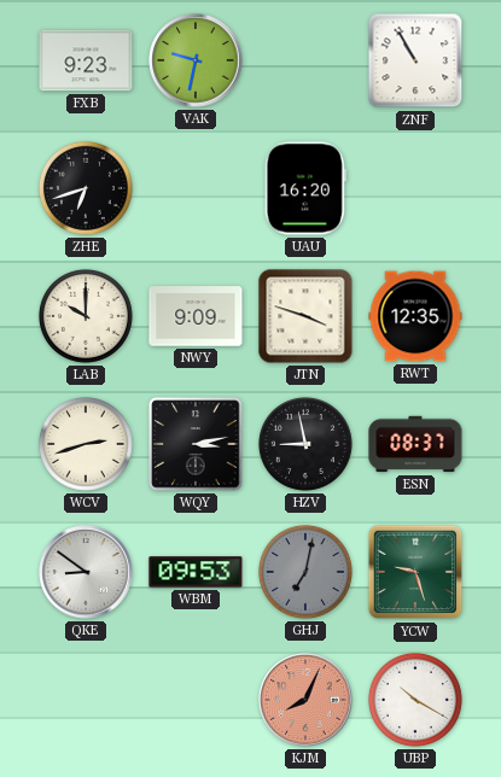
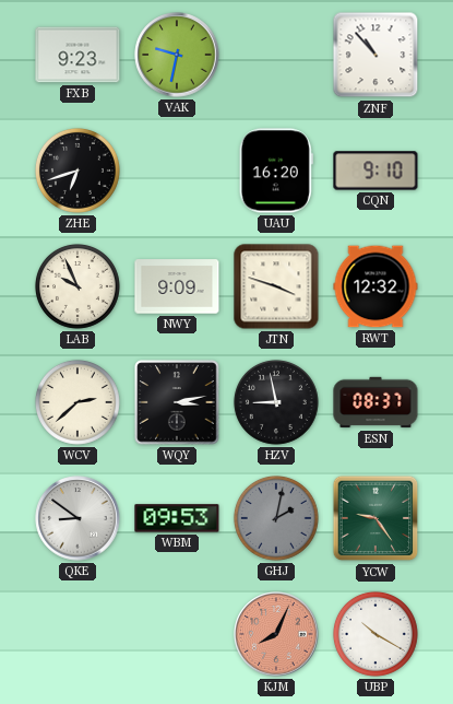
ZNF: 10:55 -> 10:53
CQN: none -> 9:10
LAB: 10:00 -> 9:56
RWT: 12:35 -> 12:32
WCV: 2:42 -> 2:38
GHJ: 7:02 -> 2:02
YCW: 9:27 -> 9:24
